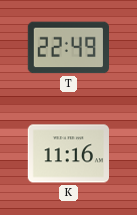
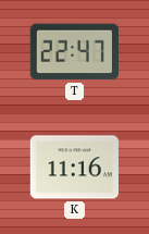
T: 22:49 -> 22:47
